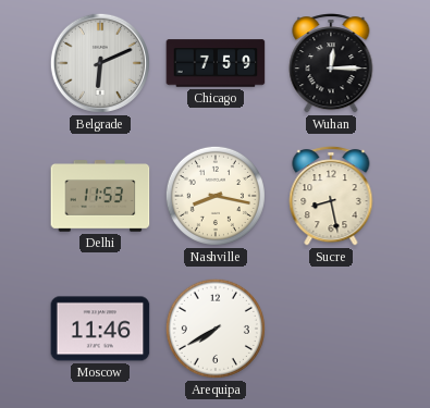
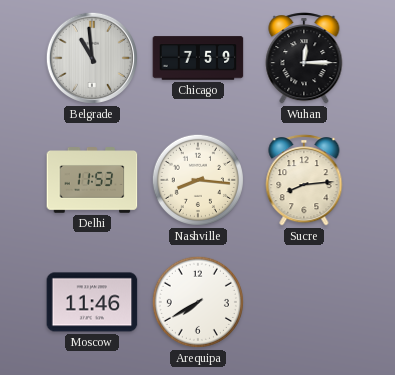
Belgrade: 6:11 -> 10:59
Nashville: 8:17 -> 8:16
Sucre: 8:28 -> 8:14
